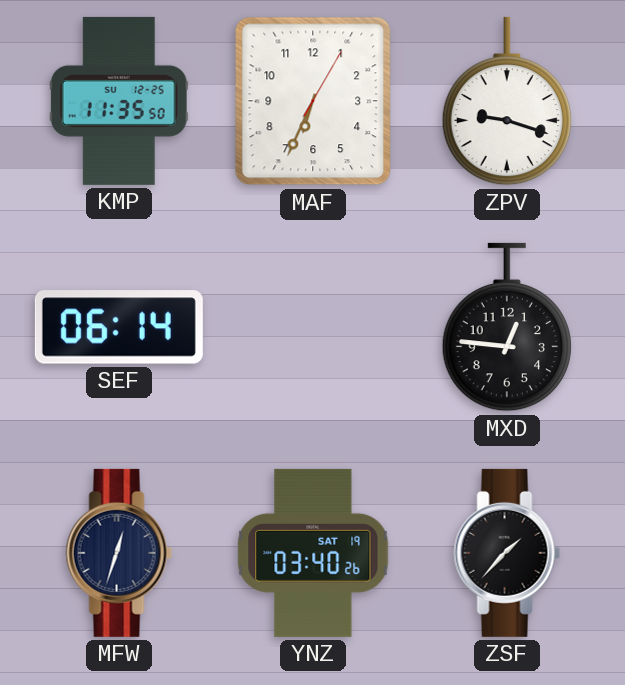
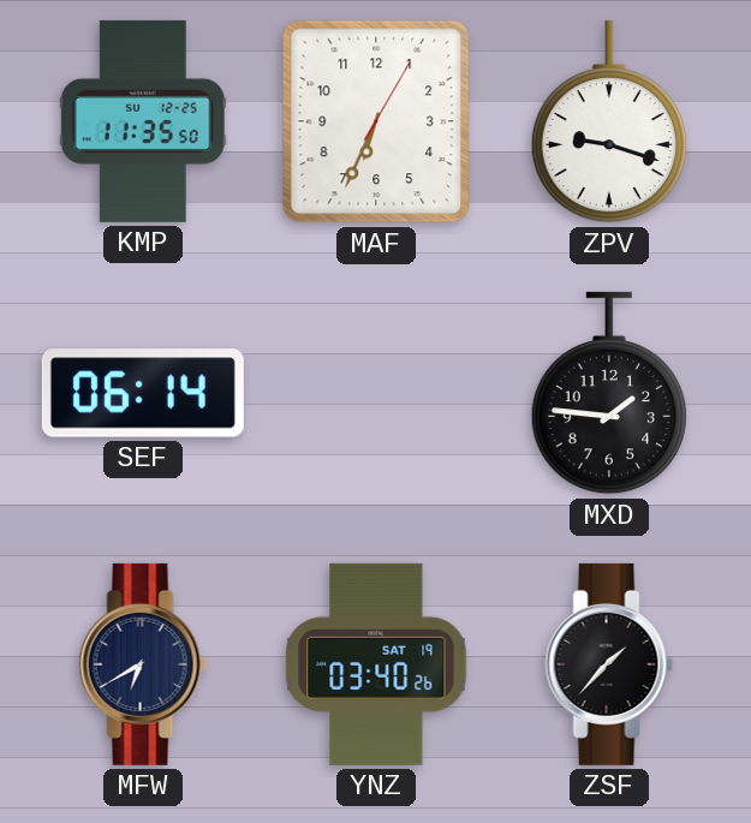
MXD: 12:46 -> 1:46
MFW: 12:33 -> 6:40
